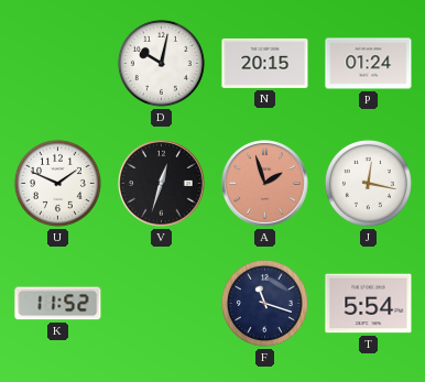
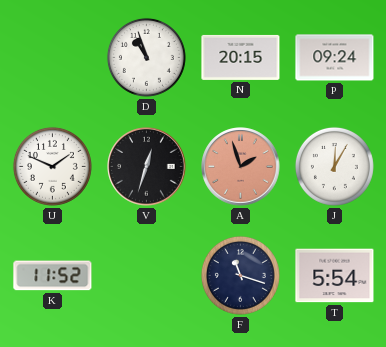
D: 10:02 -> 10:57
P: 01:24 -> 09:24
J: 12:17 -> 12:05
